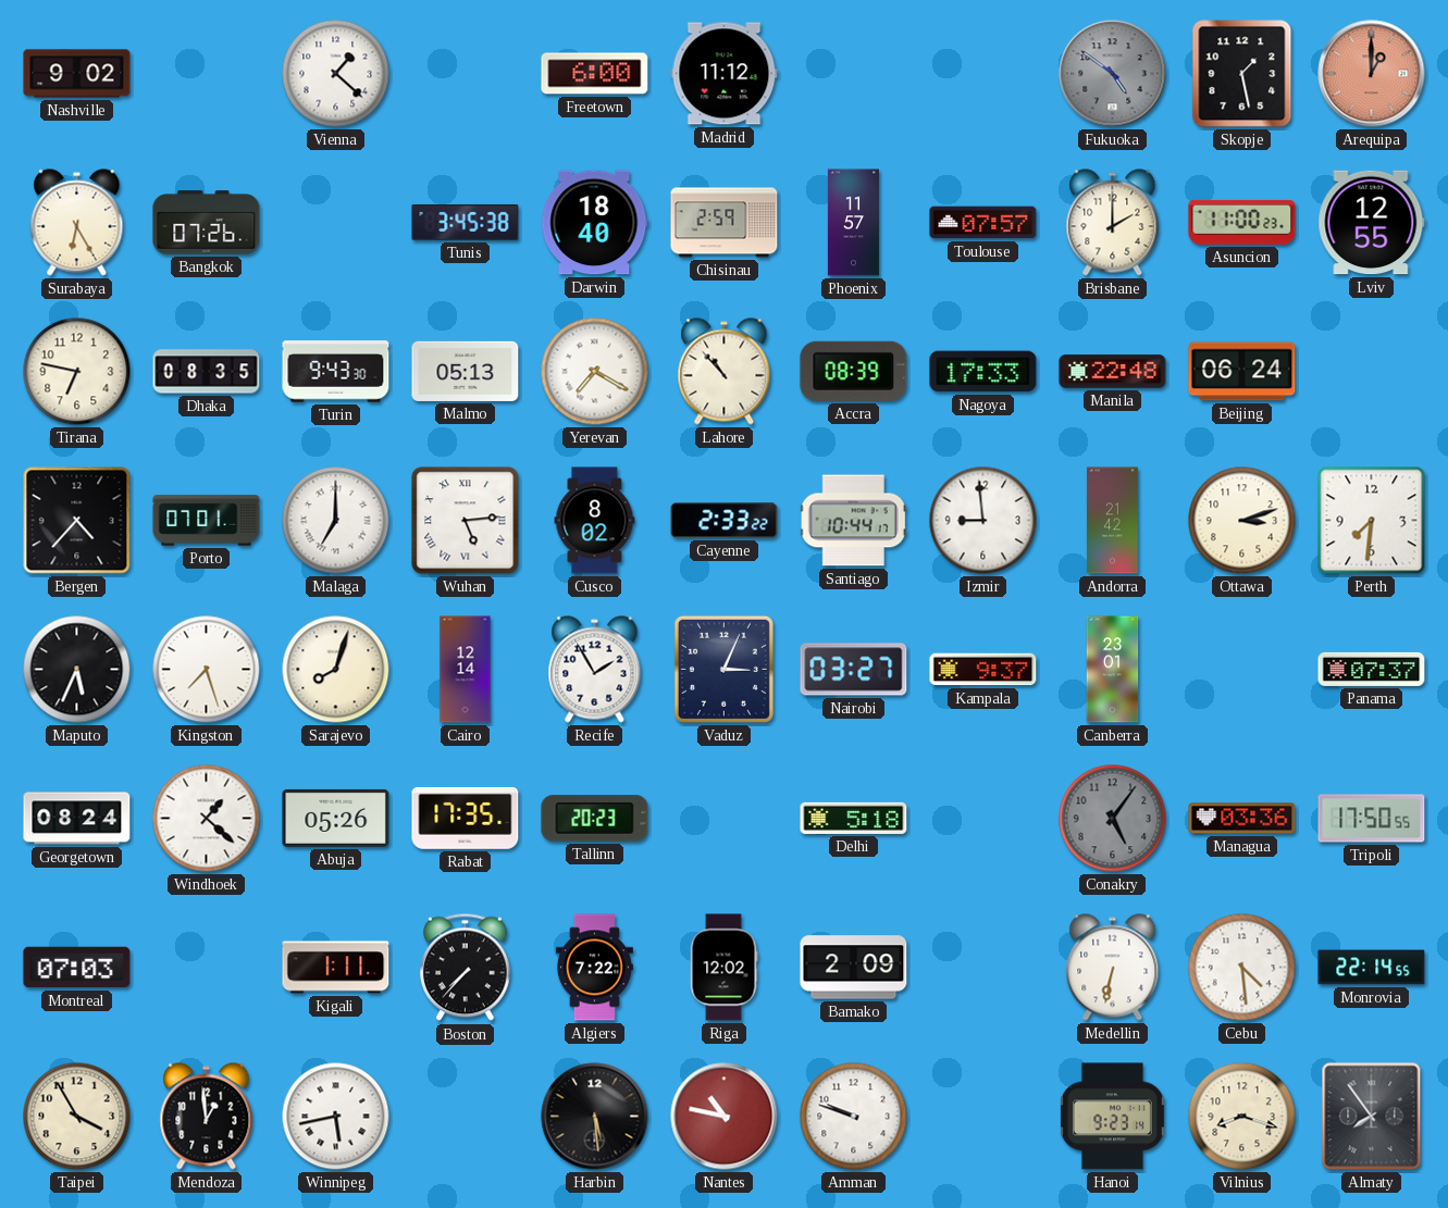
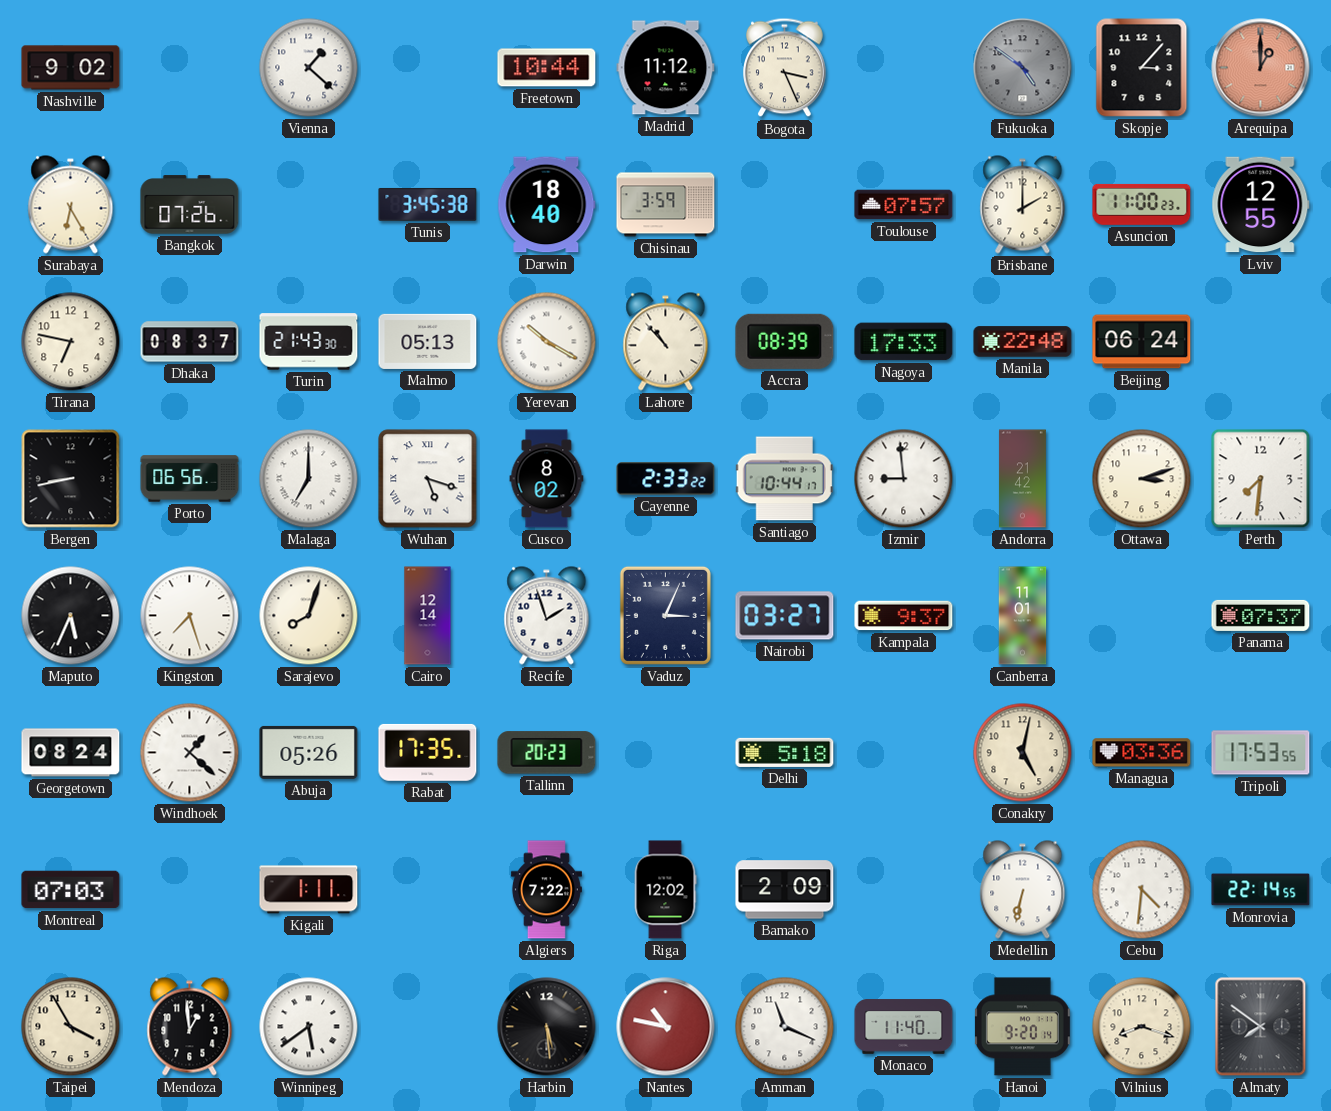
Freetown: 6:00 -> 10:44
Bogota: none -> 3:26
Skopje: 1:28 -> 3:07
Chisinau: 2:59 -> 3:59
Phoenix: 11:57 -> none
Dhaka: 08:35 -> 08:37
Turin: 9:43 -> 21:43
Yerevan: 7:20 -> 10:20
Bergen: 4:37 -> 8:43
Porto: 07:01 -> 06:56
Wuhan: 5:14 -> 5:18
Recife: 1:55 -> 1:57
Canberra: 23:01 -> 11:01
Conakry: 5:06 -> 5:02
Conakry dial: grey -> cream
Tripoli: 17:50 -> 17:53
Boston: 7:37 -> none
Cebu: 4:29 -> 4:31
Winnipeg: 5:43 -> 5:39
Amman: 9:48 -> 11:19
Monaco: none -> 11:40
Hanoi: 9:23 -> 9:20
Almaty: 7:54 -> 7:51
